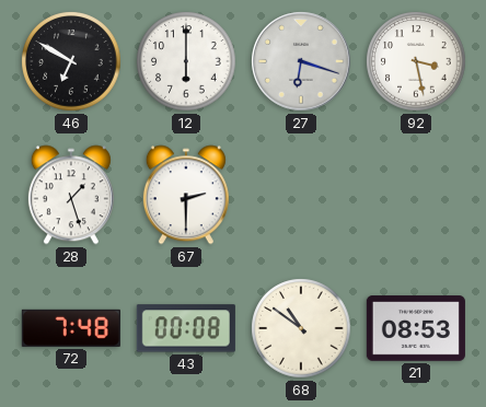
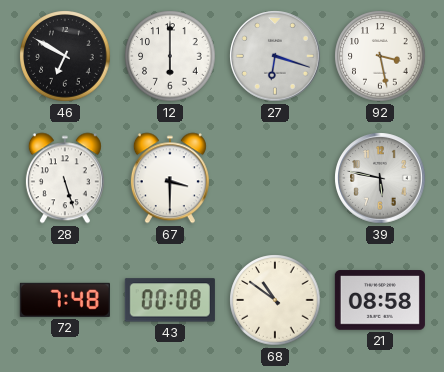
28: 1:27 -> 5:27
67: 2:30 -> 3:30
39: none -> 5:47
21: 08:53 -> 08:58
